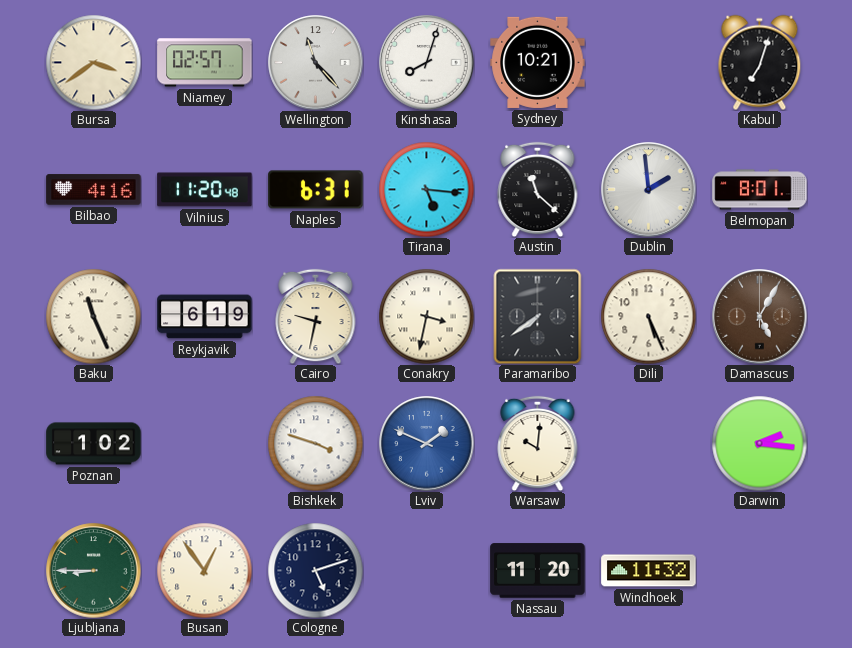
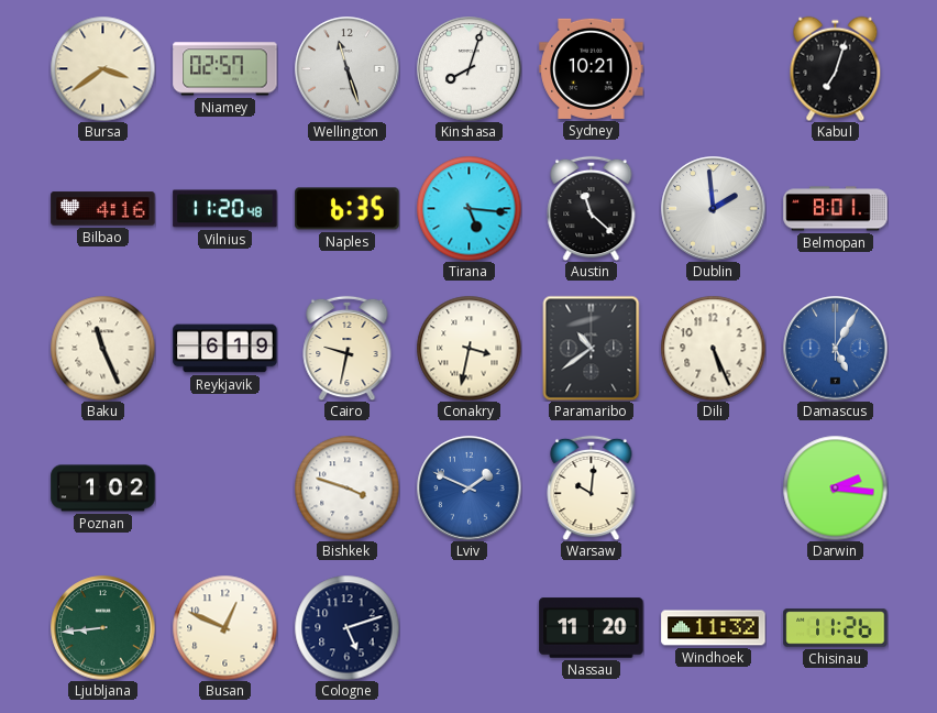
Wellington: 11:23 -> 11:27
Naples: 6:31 -> 6:35
Paramaribo: 7:39 -> 10:39
Damascus dial: brown -> blue
Ljubljana: 8:45 -> 8:44
Busan: 12:54 -> 12:49
Chisinau: none -> 11:26
